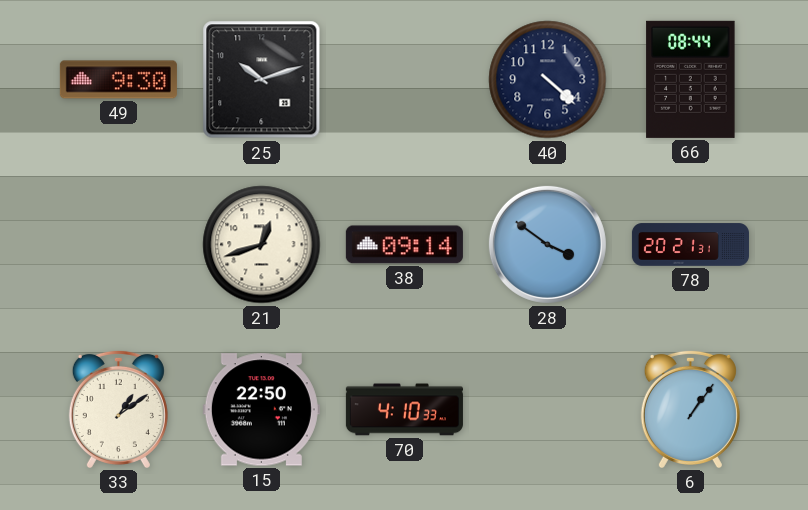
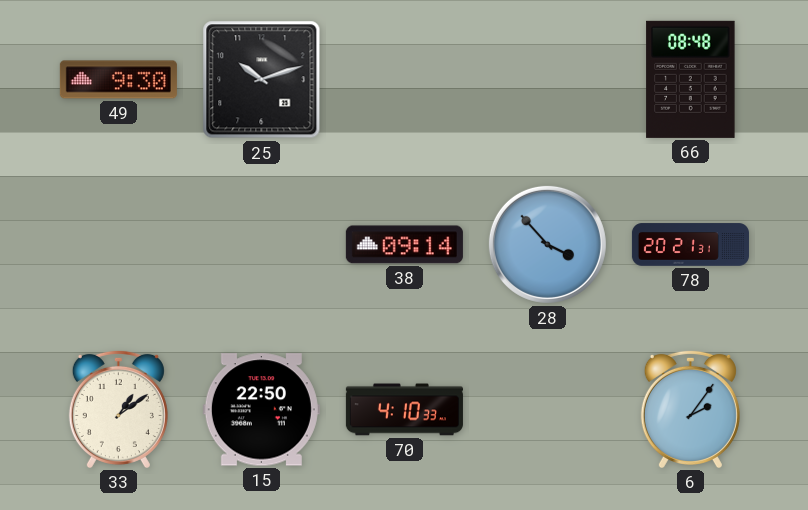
40: 4:22 -> none
66: 08:44 -> 08:48
21: 12:42 -> none
28: 3:51 -> 3:53
6: 1:06 -> 2:06
